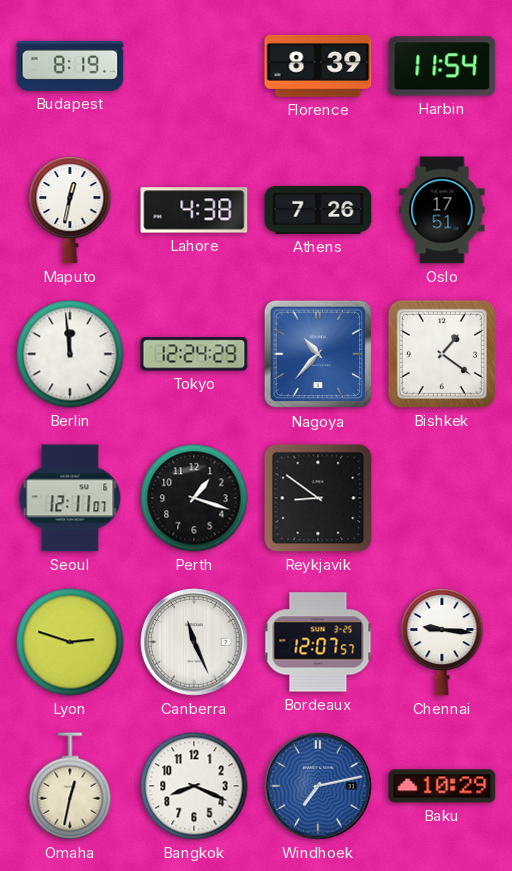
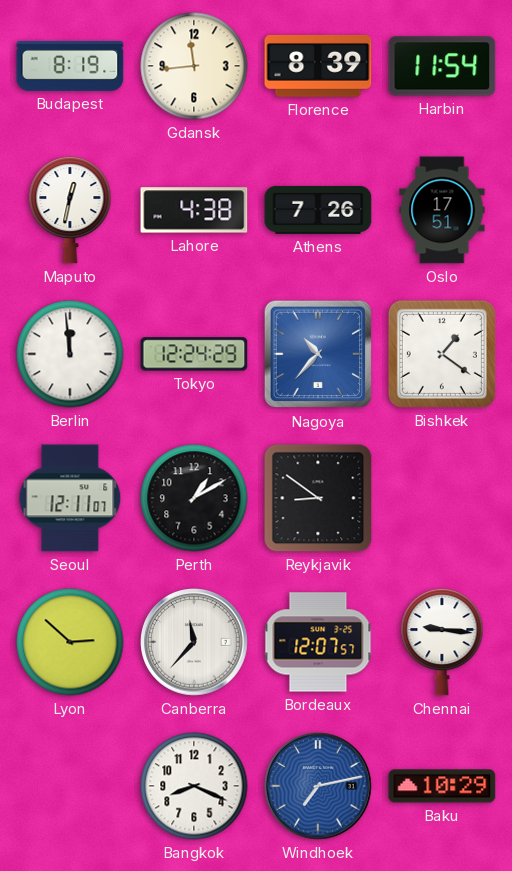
Gdansk: none -> 11:44
Perth: 1:18 -> 1:10
Lyon: 2:48 -> 2:52
Canberra: 11:26 -> 11:37
Omaha: 12:32 -> none
